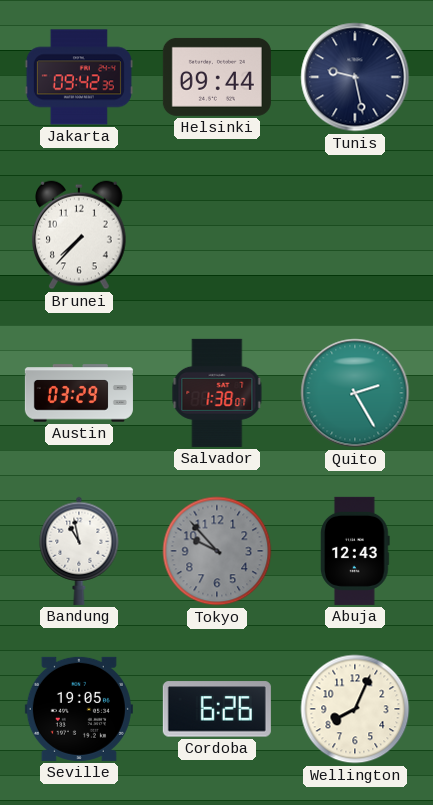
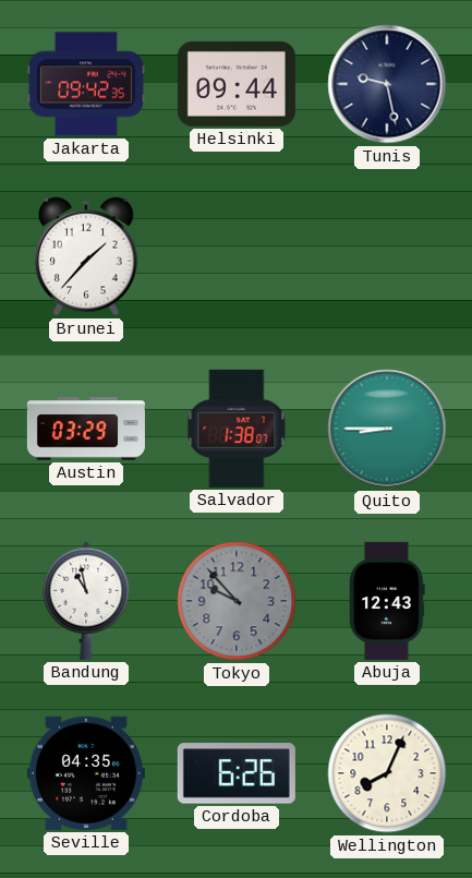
Brunei: 7:37 -> 1:37
Quito: 2:25 -> 8:45
Seville: 19:05 -> 04:35
